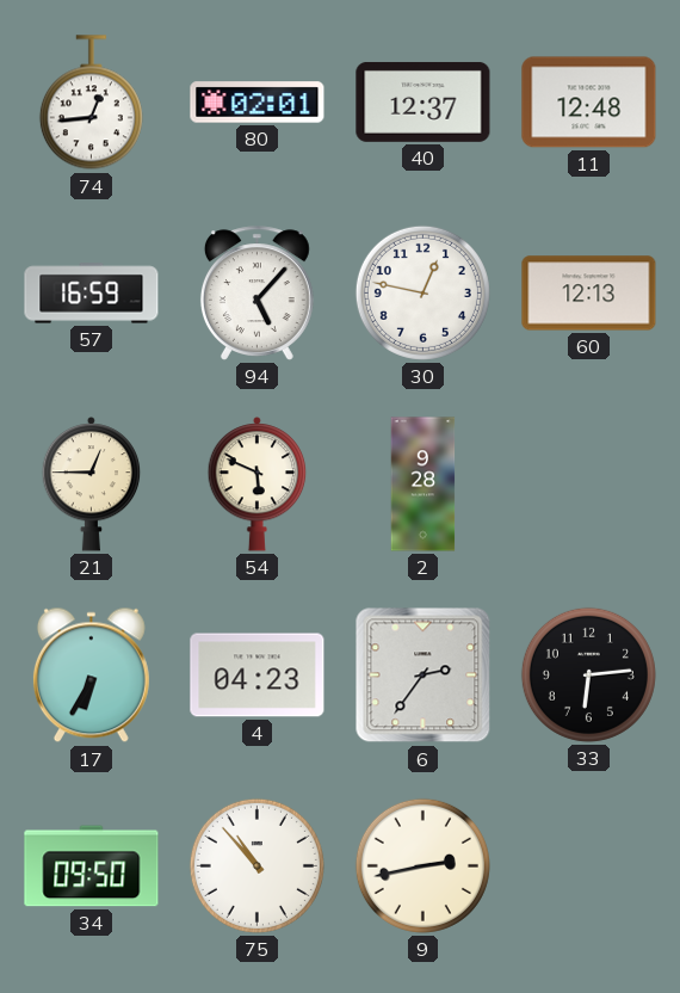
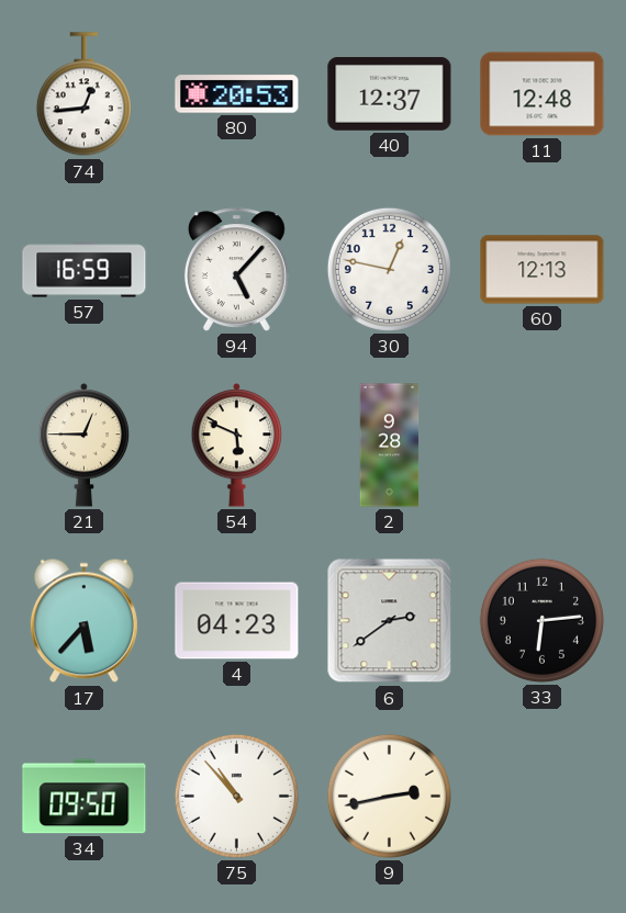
80: 02:01 -> 20:53
17: 6:35 -> 5:37
6: 2:36 -> 2:39
